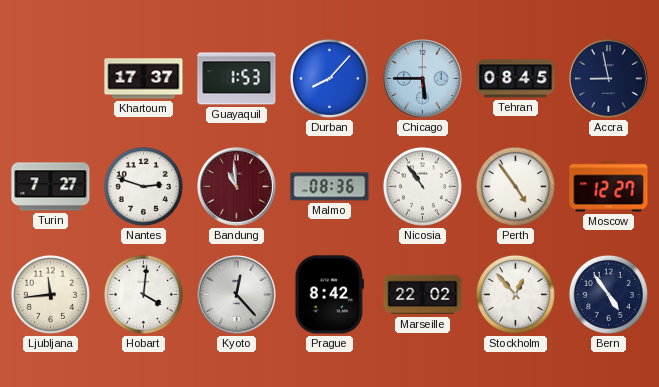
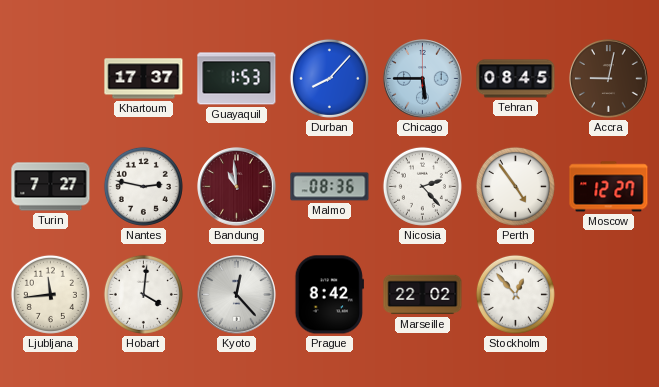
Accra: 8:58 -> 9:02
Accra dial: navy -> brown
Nantes: 2:48 -> 2:47
Nicosia: 10:54 -> 2:23
Bern: 4:54 -> none
